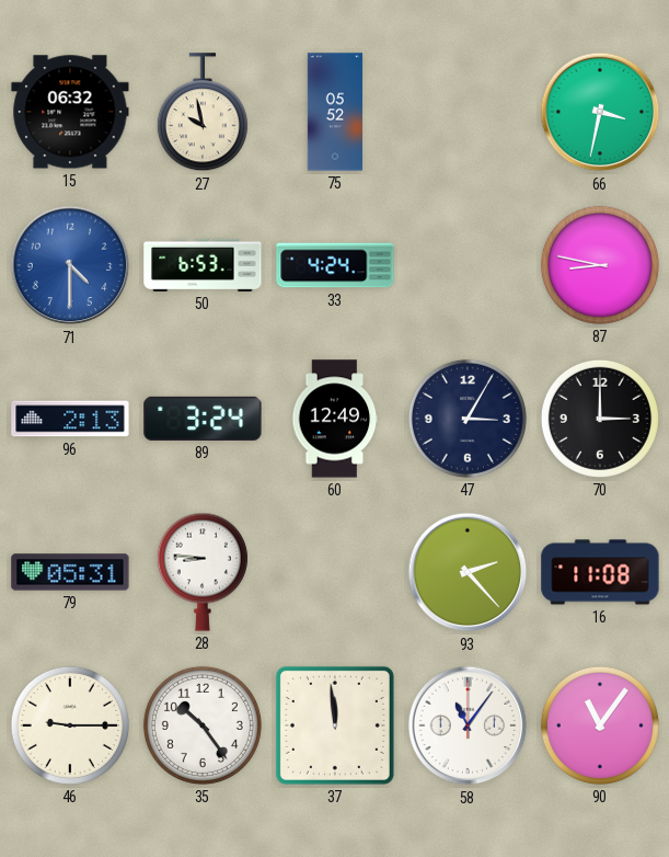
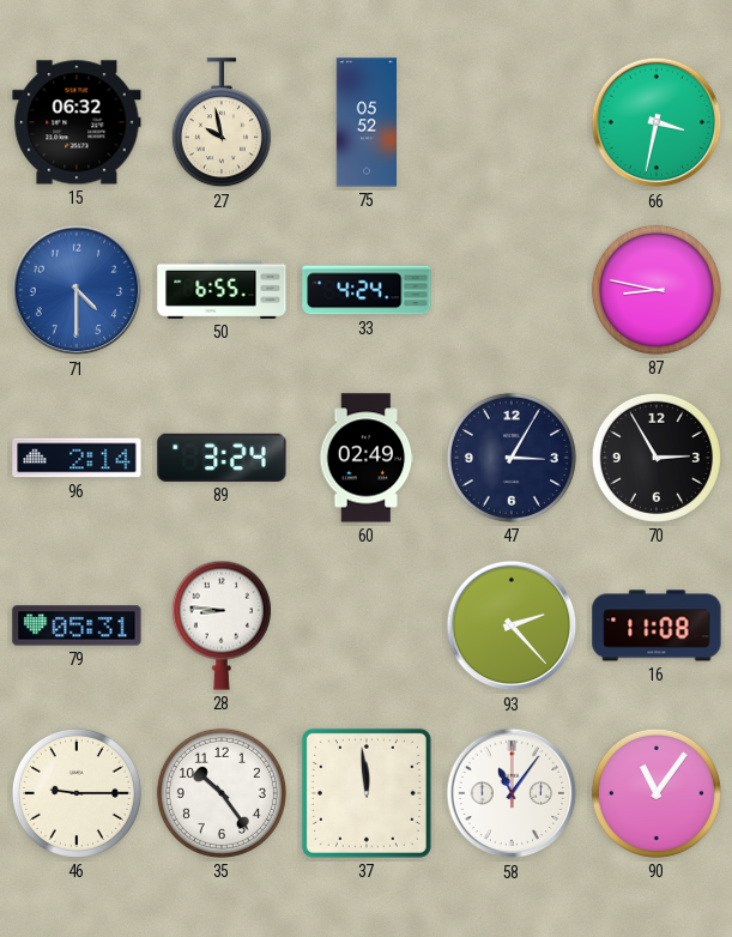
50: 6:53 -> 6:55
96: 2:13 -> 2:14
60: 12:49 -> 02:49
70: 3:00 -> 2:55
